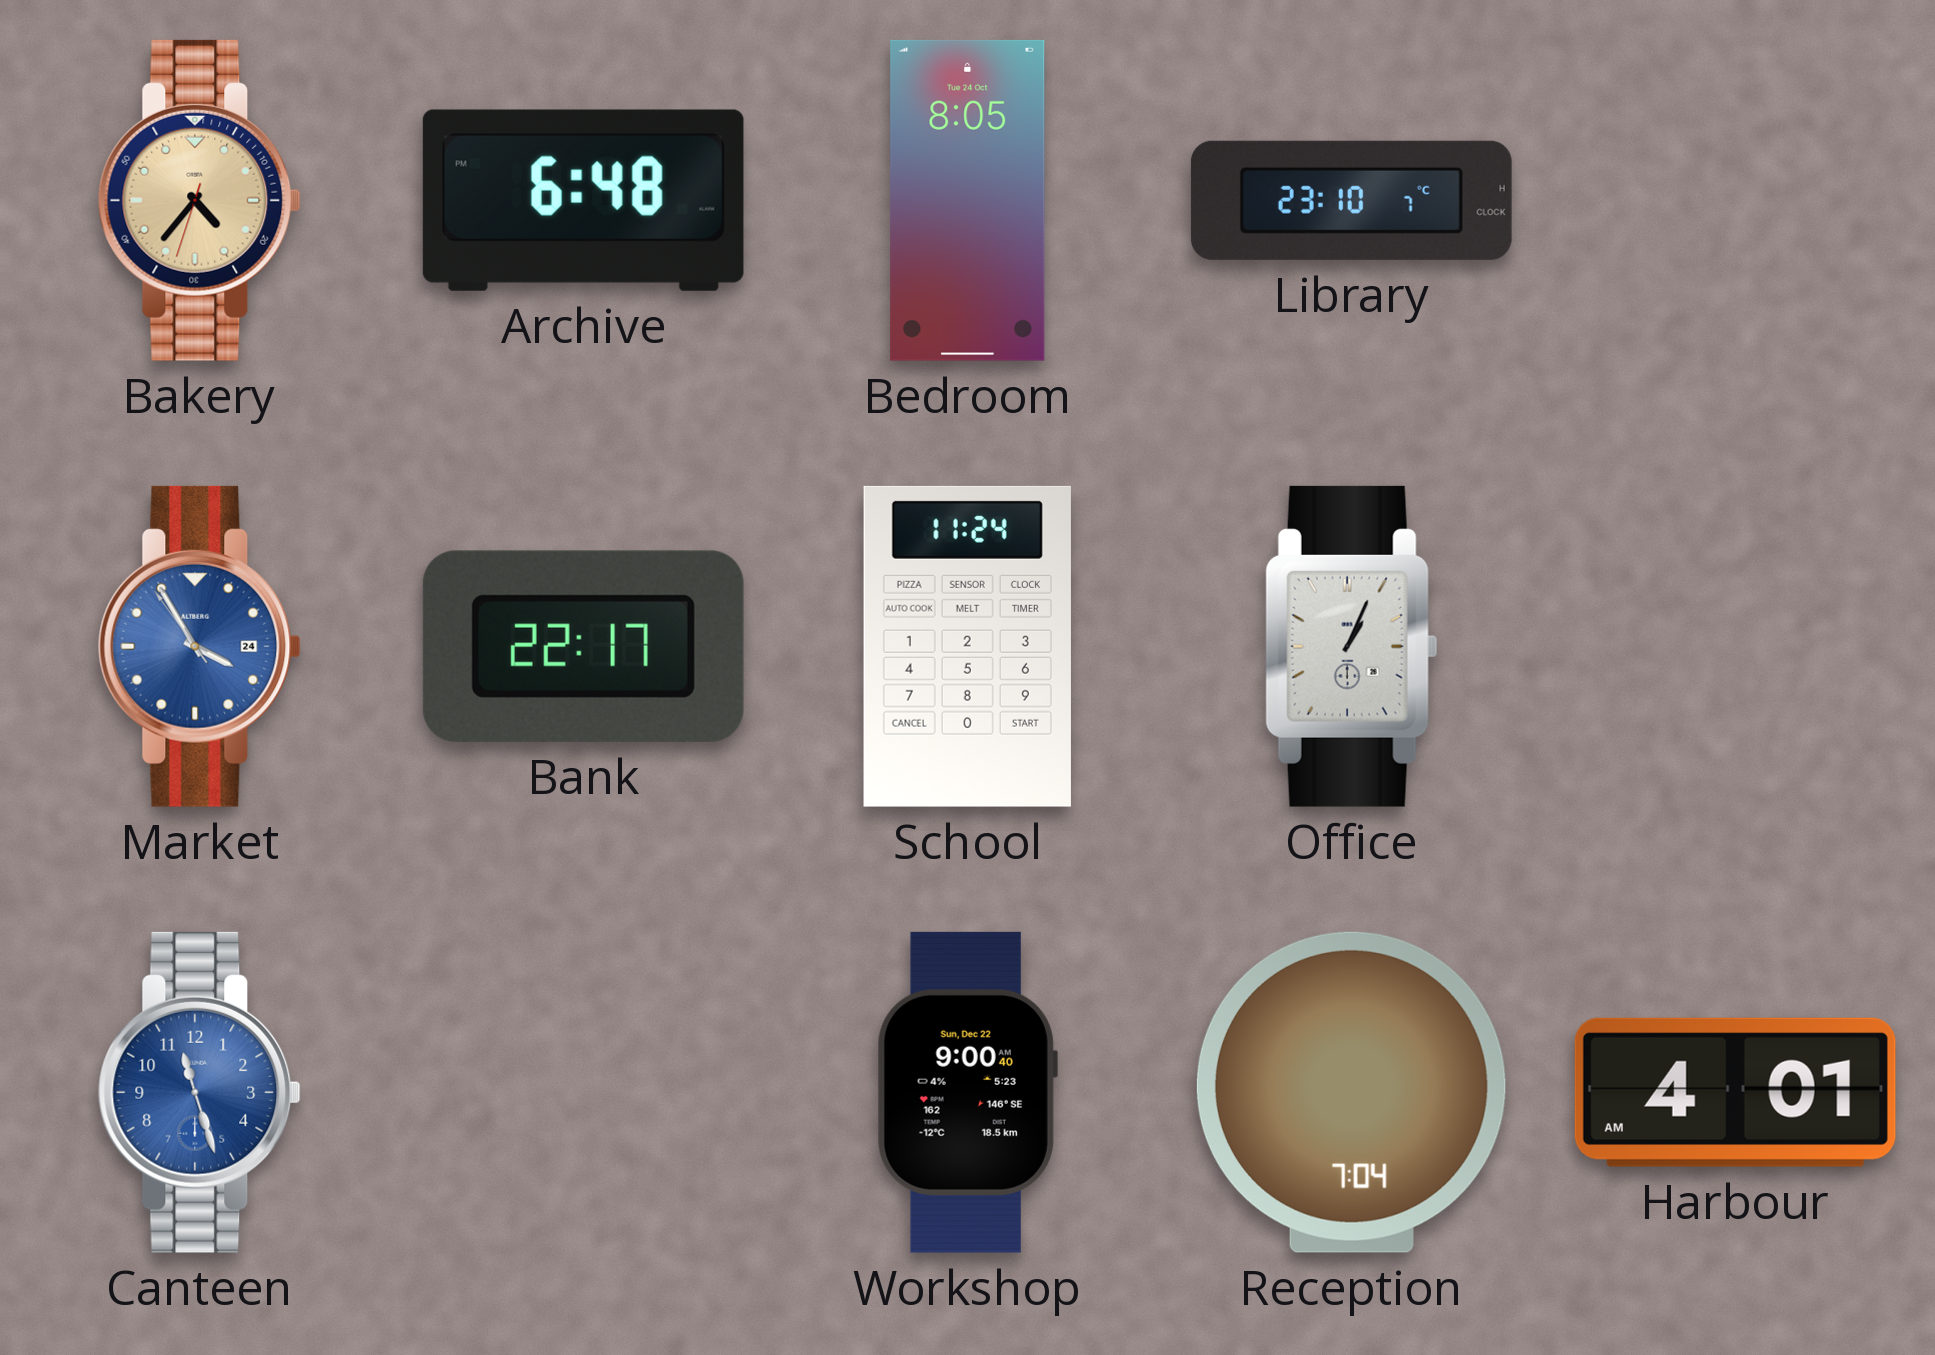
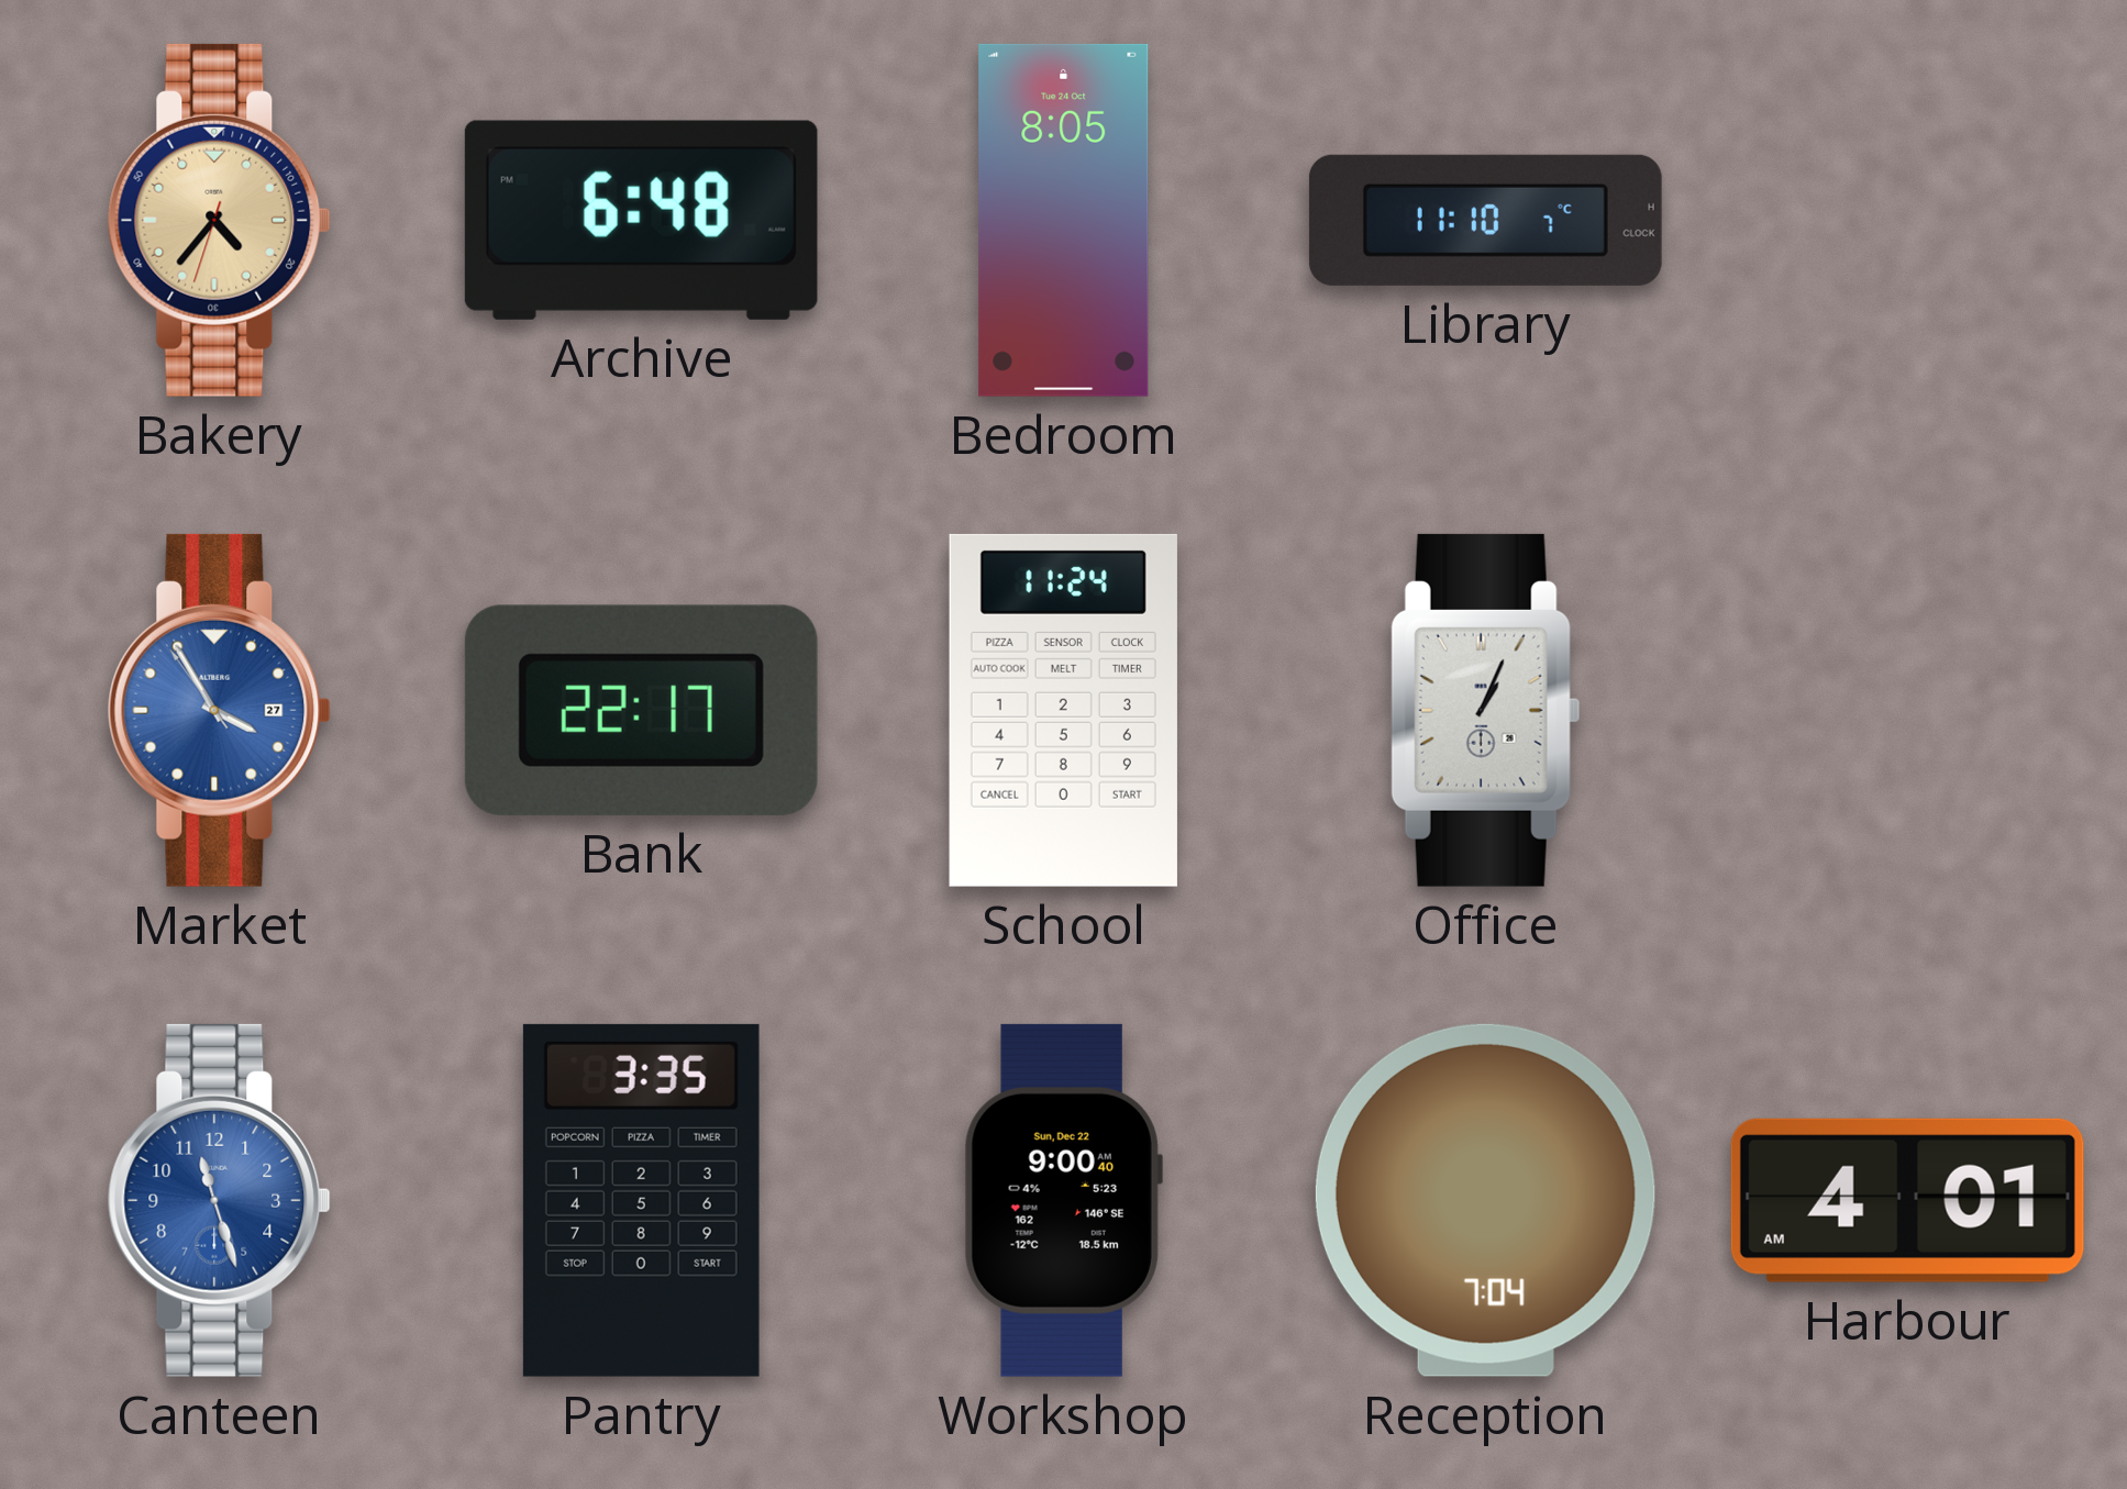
Library: 23:10 -> 11:10
Market date: 24 -> 27
Pantry: none -> 3:35
